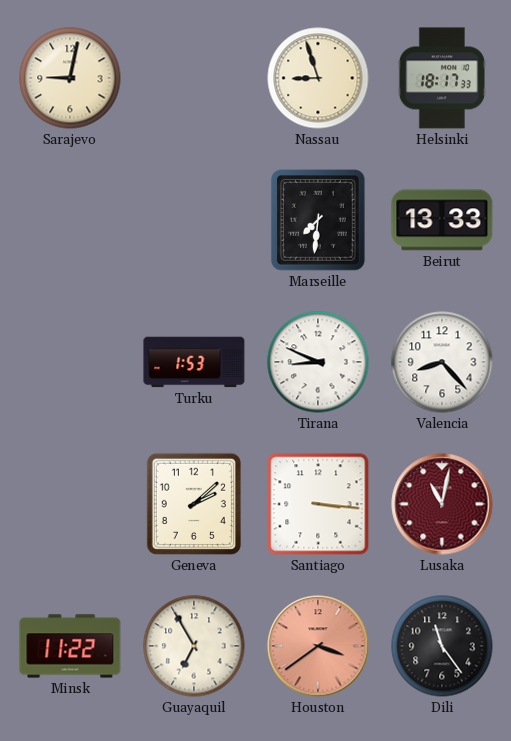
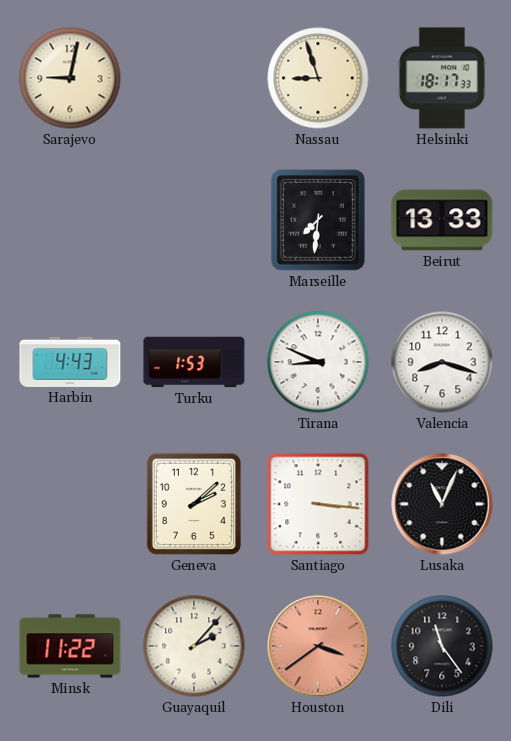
Harbin: none -> 4:43
Valencia: 8:23 -> 8:18
Lusaka: 11:02 -> 11:04
Lusaka dial: burgundy -> black
Guayaquil: 6:55 -> 2:07
